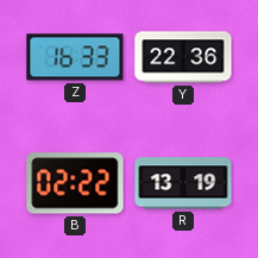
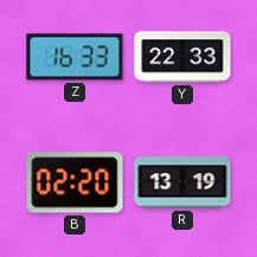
Y: 22:36 -> 22:33
B: 02:22 -> 02:20
